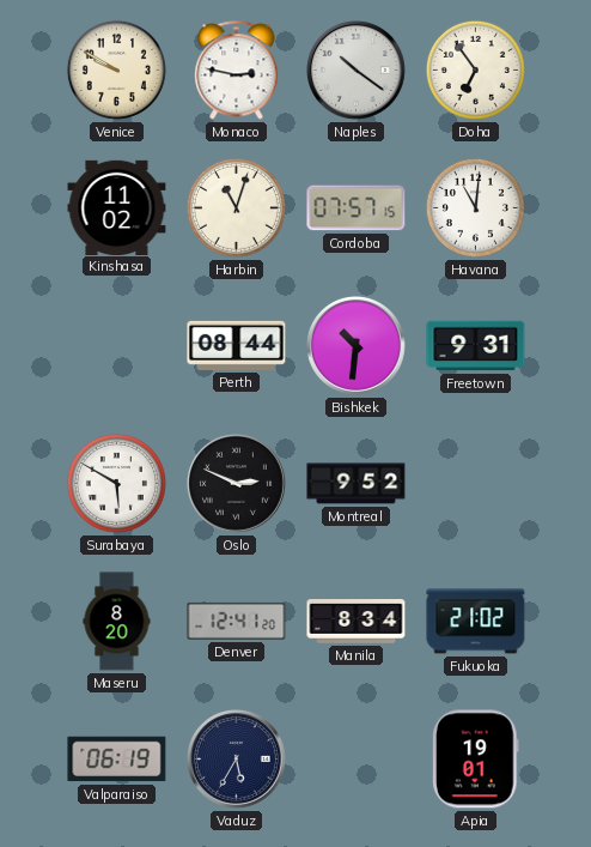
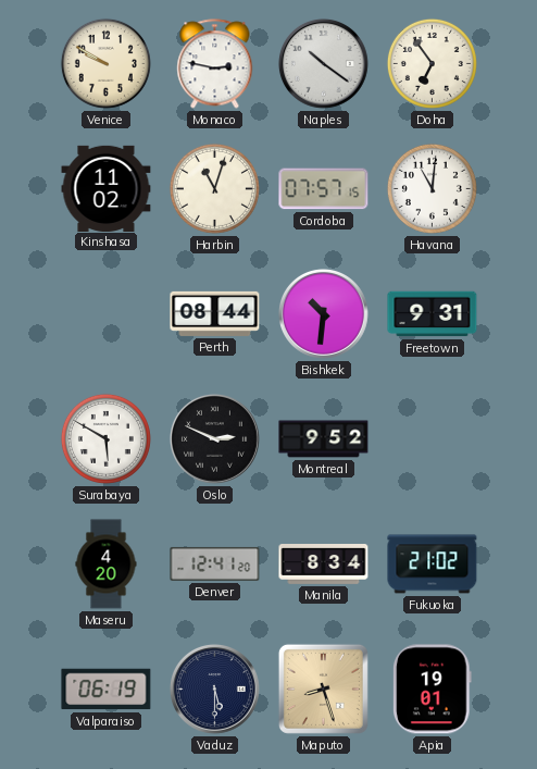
Maseru: 8:20 -> 4:20
Vaduz: 5:35 -> 5:30
Maputo: none -> 8:27
